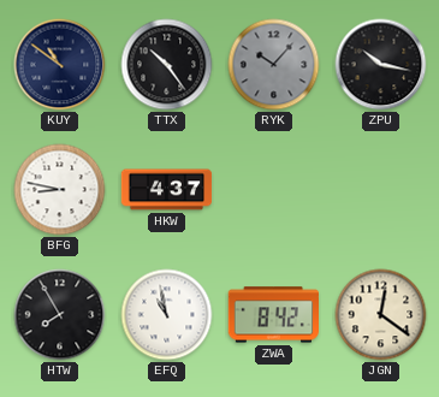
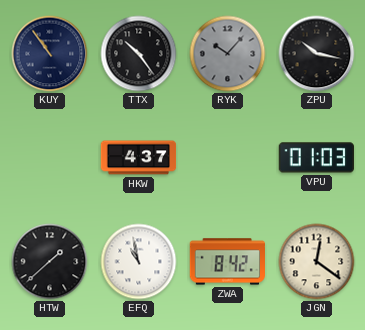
KUY: 10:51 -> 10:54
BFG: 8:47 -> none
VPU: none -> 01:03
HTW: 7:55 -> 1:38
